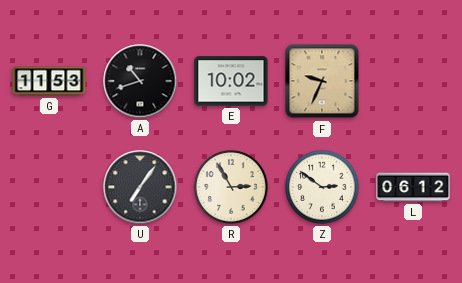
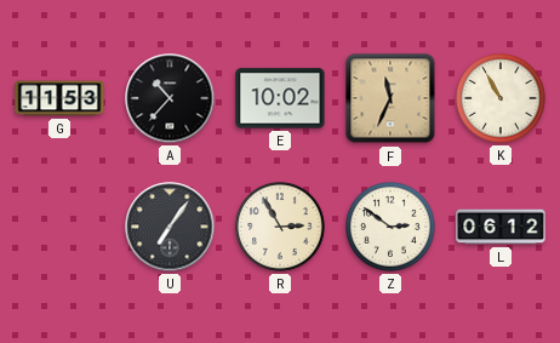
A: 10:42 -> 10:37
F: 9:34 -> 11:34
K: none -> 10:55
